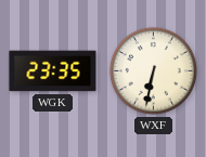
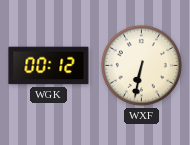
WGK: 23:35 -> 00:12
